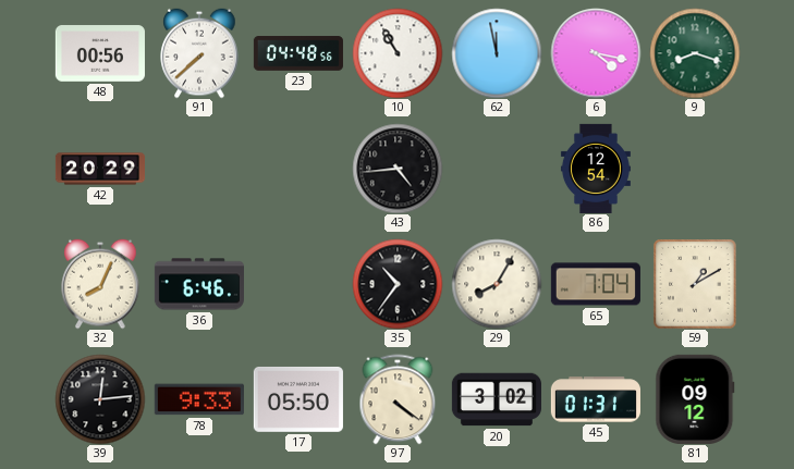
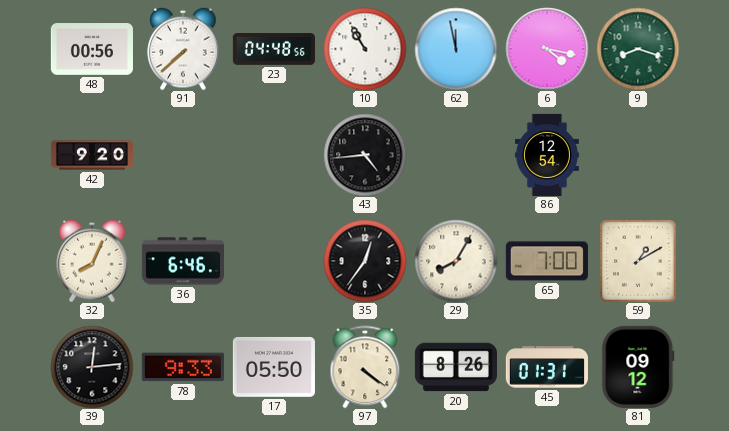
42: 20:29 -> 9:20
35: 10:36 -> 12:36
65: 7:04 -> 7:00
20: 3:02 -> 8:26
